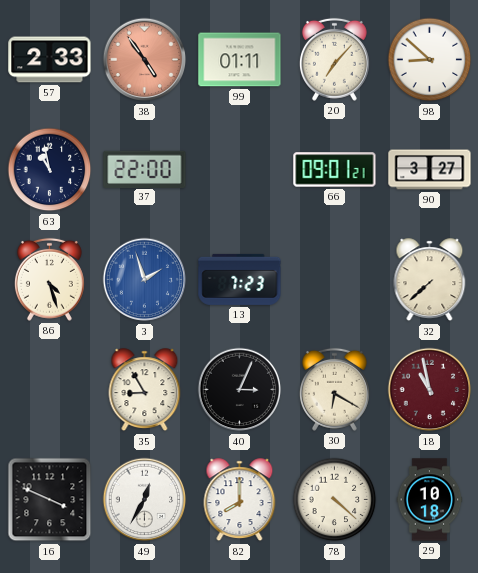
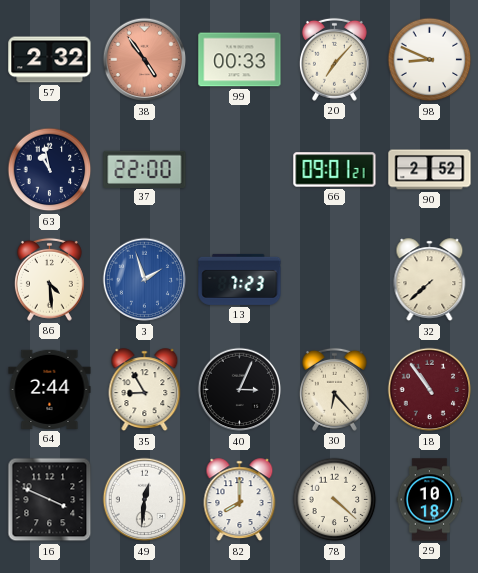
57: 2:33 -> 2:32
99: 01:11 -> 00:33
98: 8:52 -> 8:49
90: 3:27 -> 2:52
86: 4:27 -> 4:29
64: none -> 2:44
30: 6:20 -> 6:23
18: 10:58 -> 10:54
49: 12:35 -> 12:31
